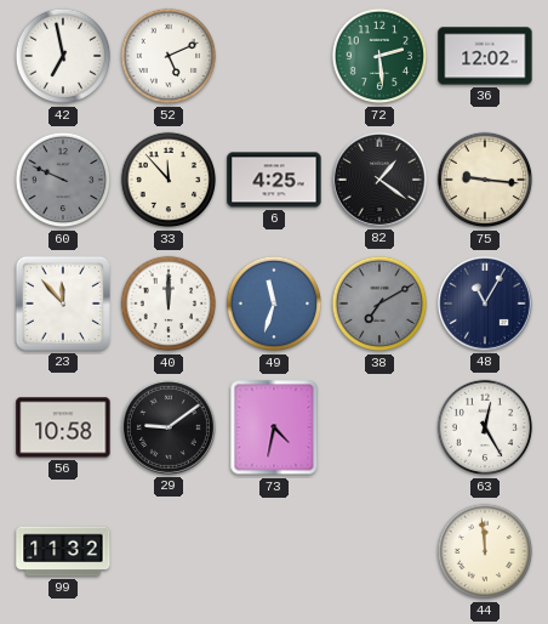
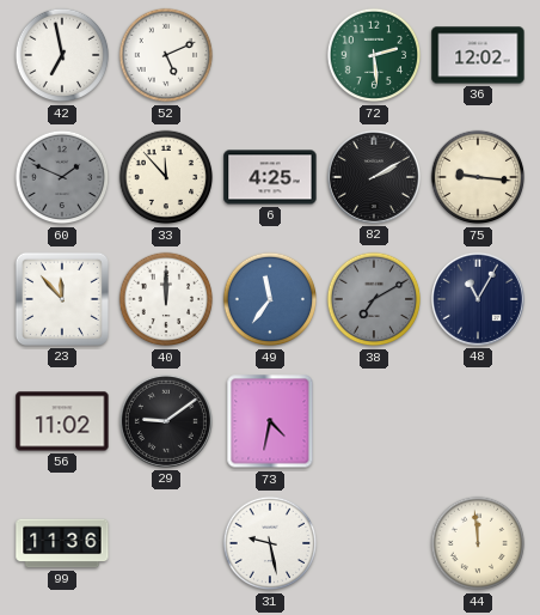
60: 9:49 -> 1:49
82: 1:21 -> 2:10
49: 11:33 -> 11:36
56: 10:58 -> 11:02
63: 12:25 -> none
99: 11:32 -> 11:36
31: none -> 9:28
